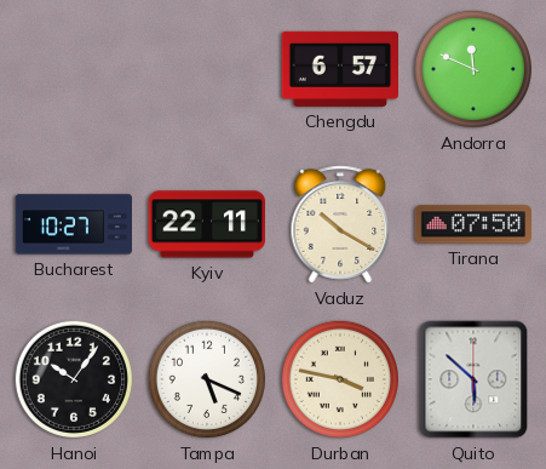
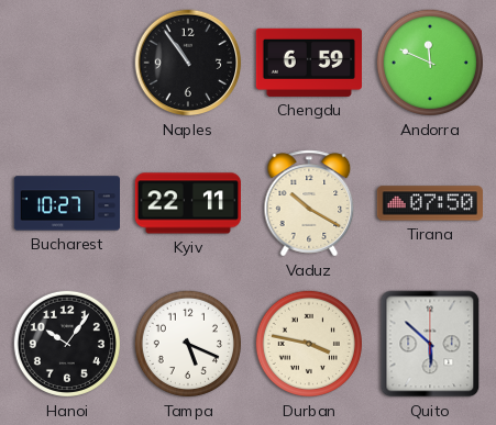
Naples: none -> 10:54
Chengdu: 6:57 -> 6:59
